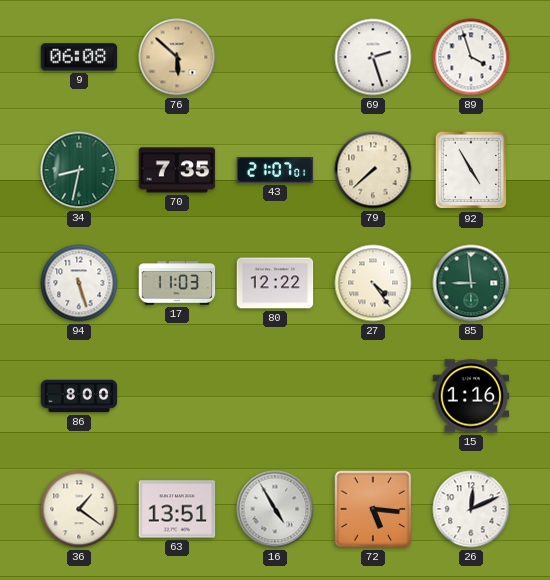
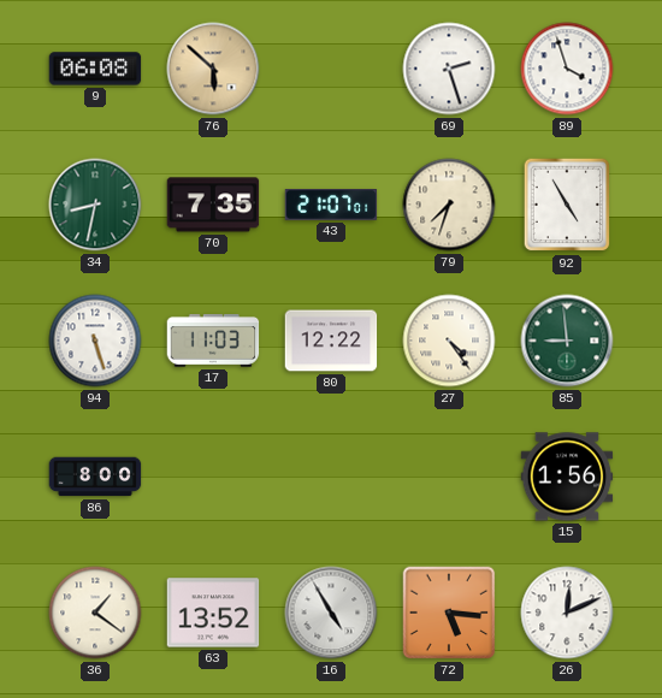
79: 7:38 -> 7:33
15: 1:16 -> 1:56
63: 13:51 -> 13:52
